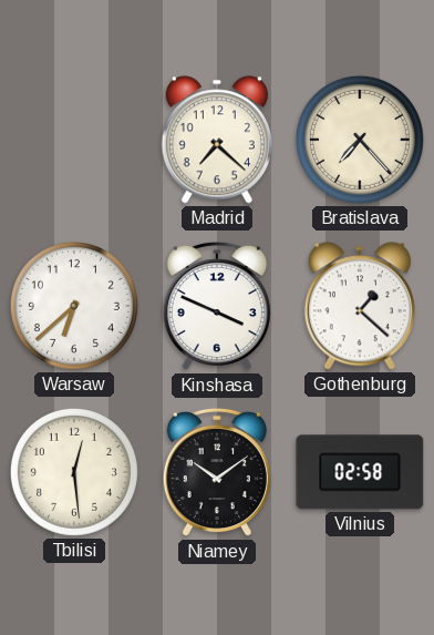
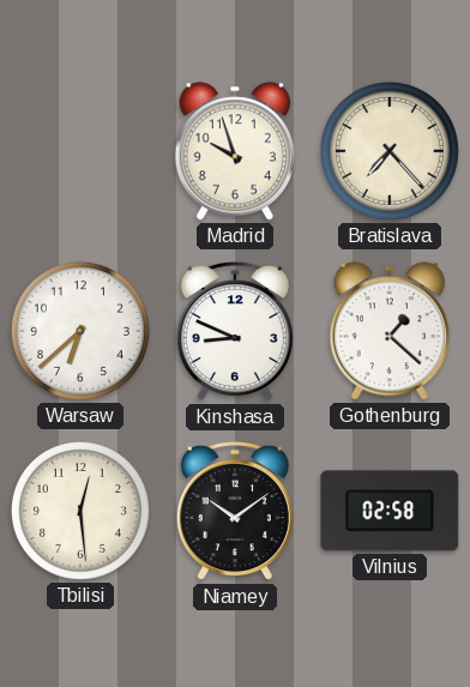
Madrid: 7:22 -> 9:57
Kinshasa: 3:49 -> 8:49
